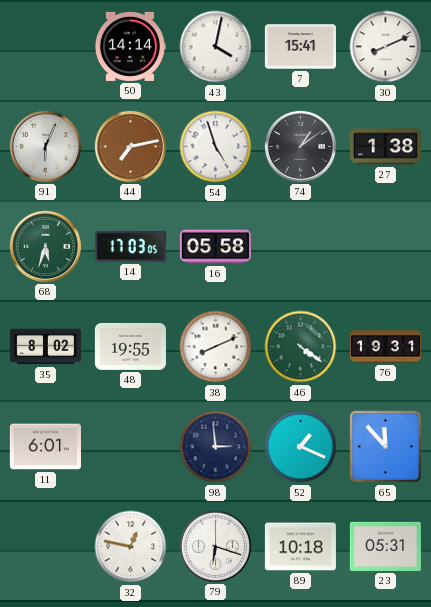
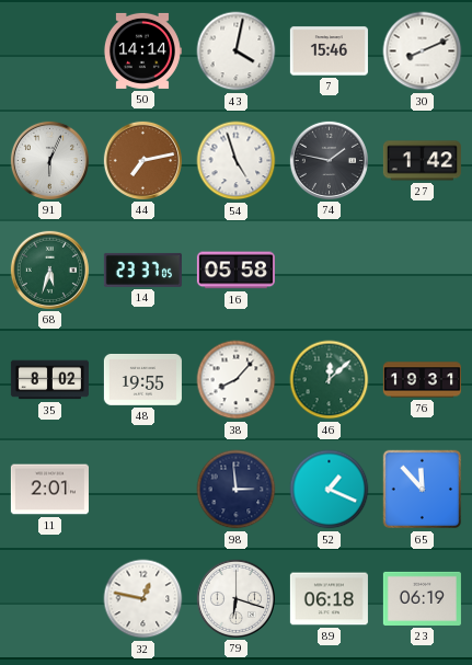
7: 15:41 -> 15:46
74: 1:09 -> 1:47
27: 1:38 -> 1:42
14: 17:03 -> 23:37
38: 8:11 -> 8:07
46: 4:21 -> 12:08
11: 6:01 -> 2:01
89: 10:18 -> 06:18
23: 05:31 -> 06:19
